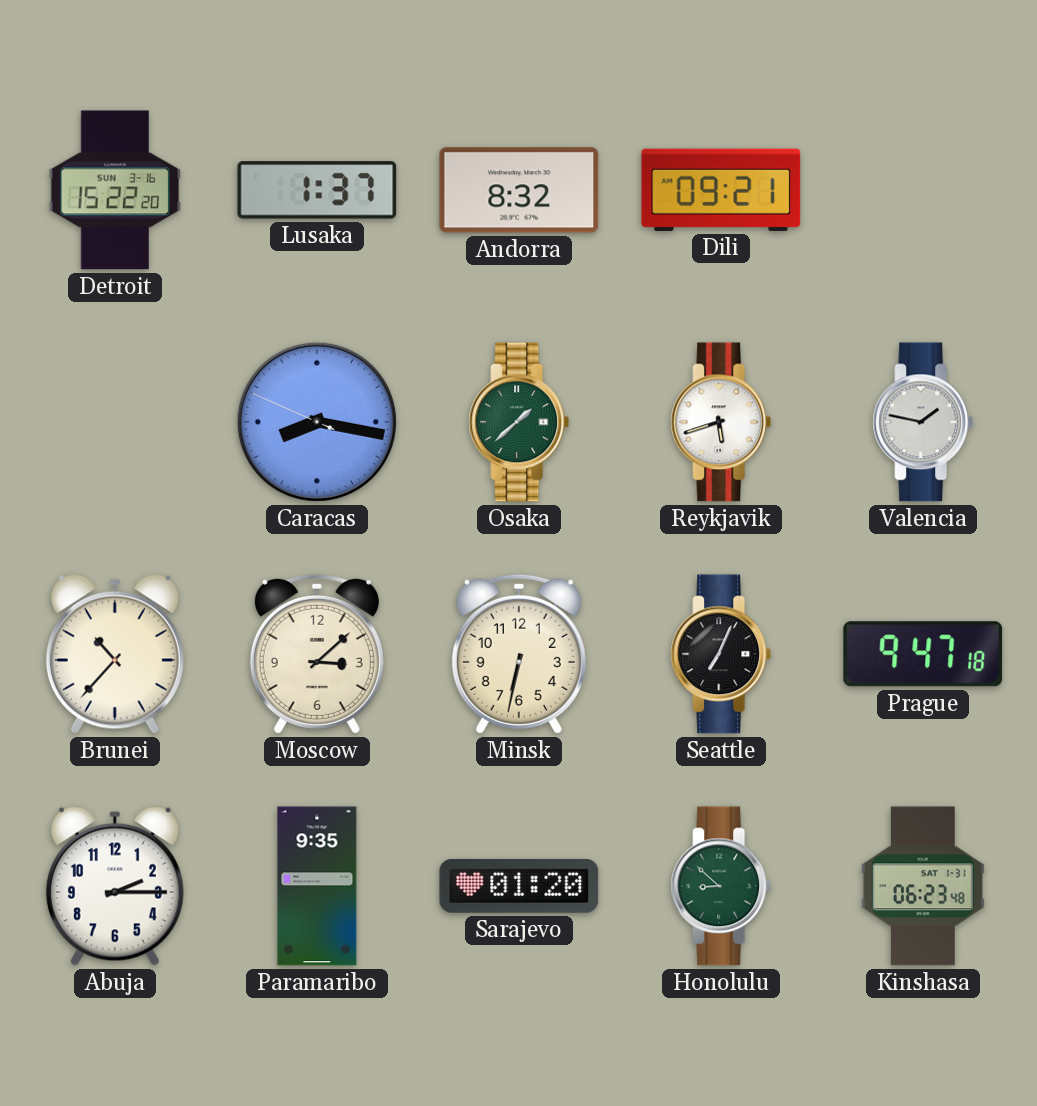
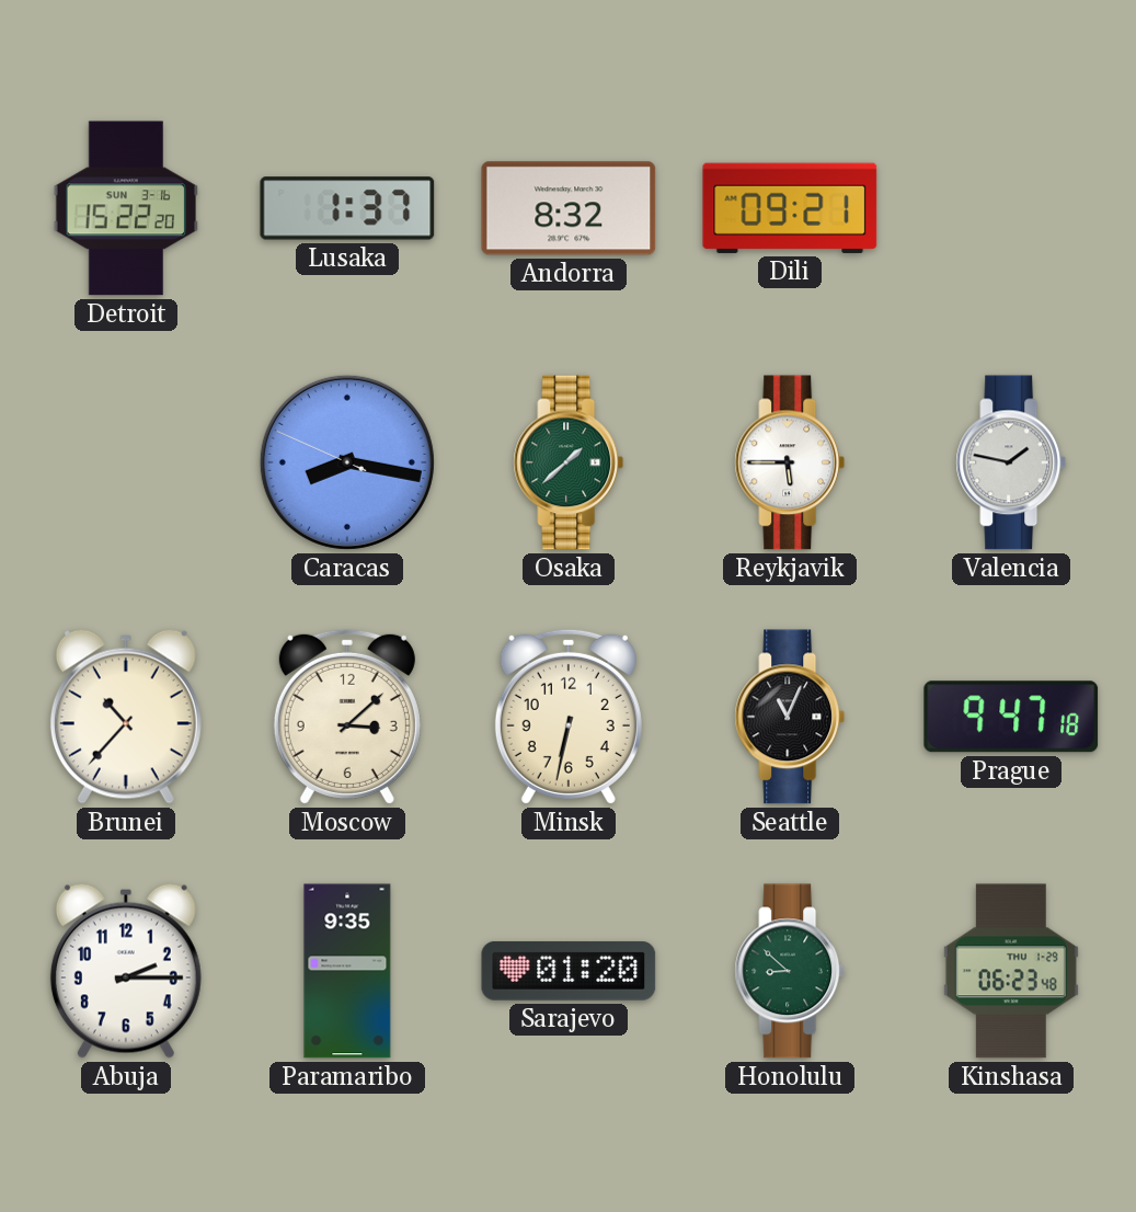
Reykjavik: 5:42 -> 5:45
Seattle: 7:04 -> 11:04
Kinshasa date: SAT 1-31 -> THU 1-29
